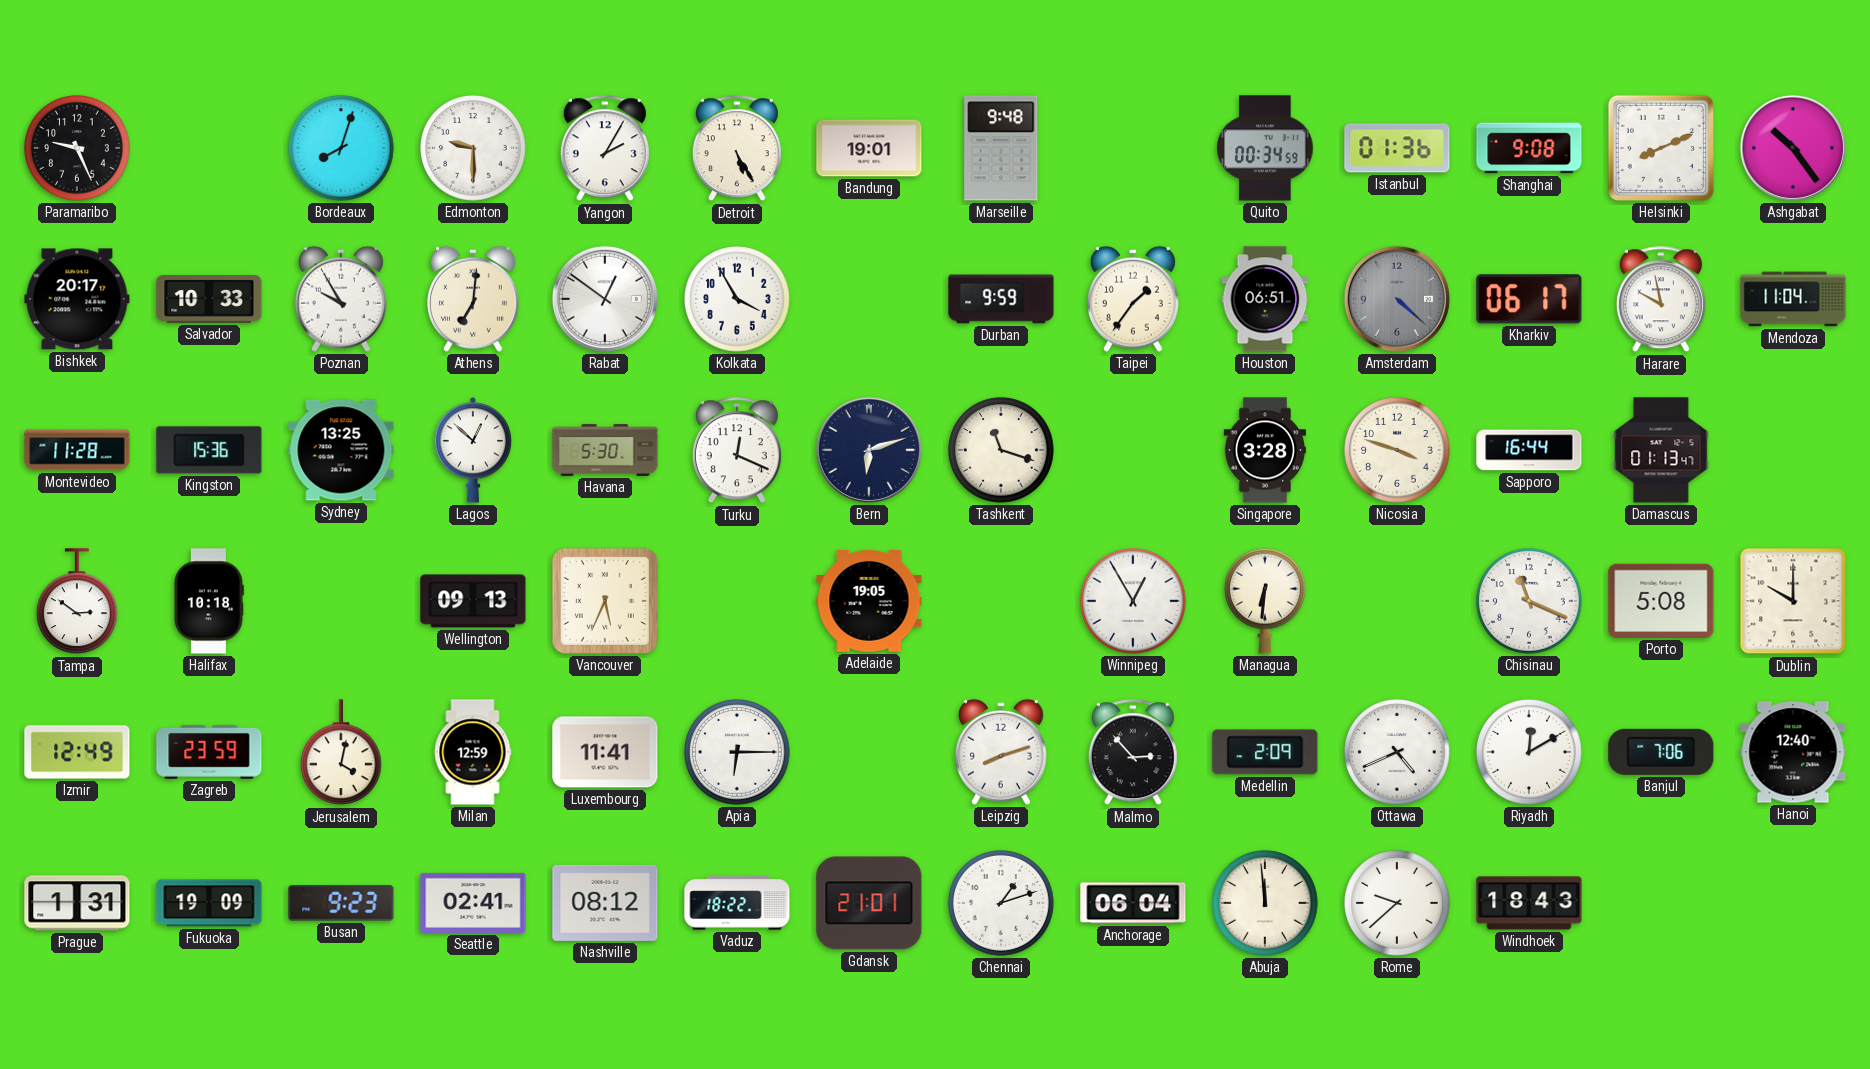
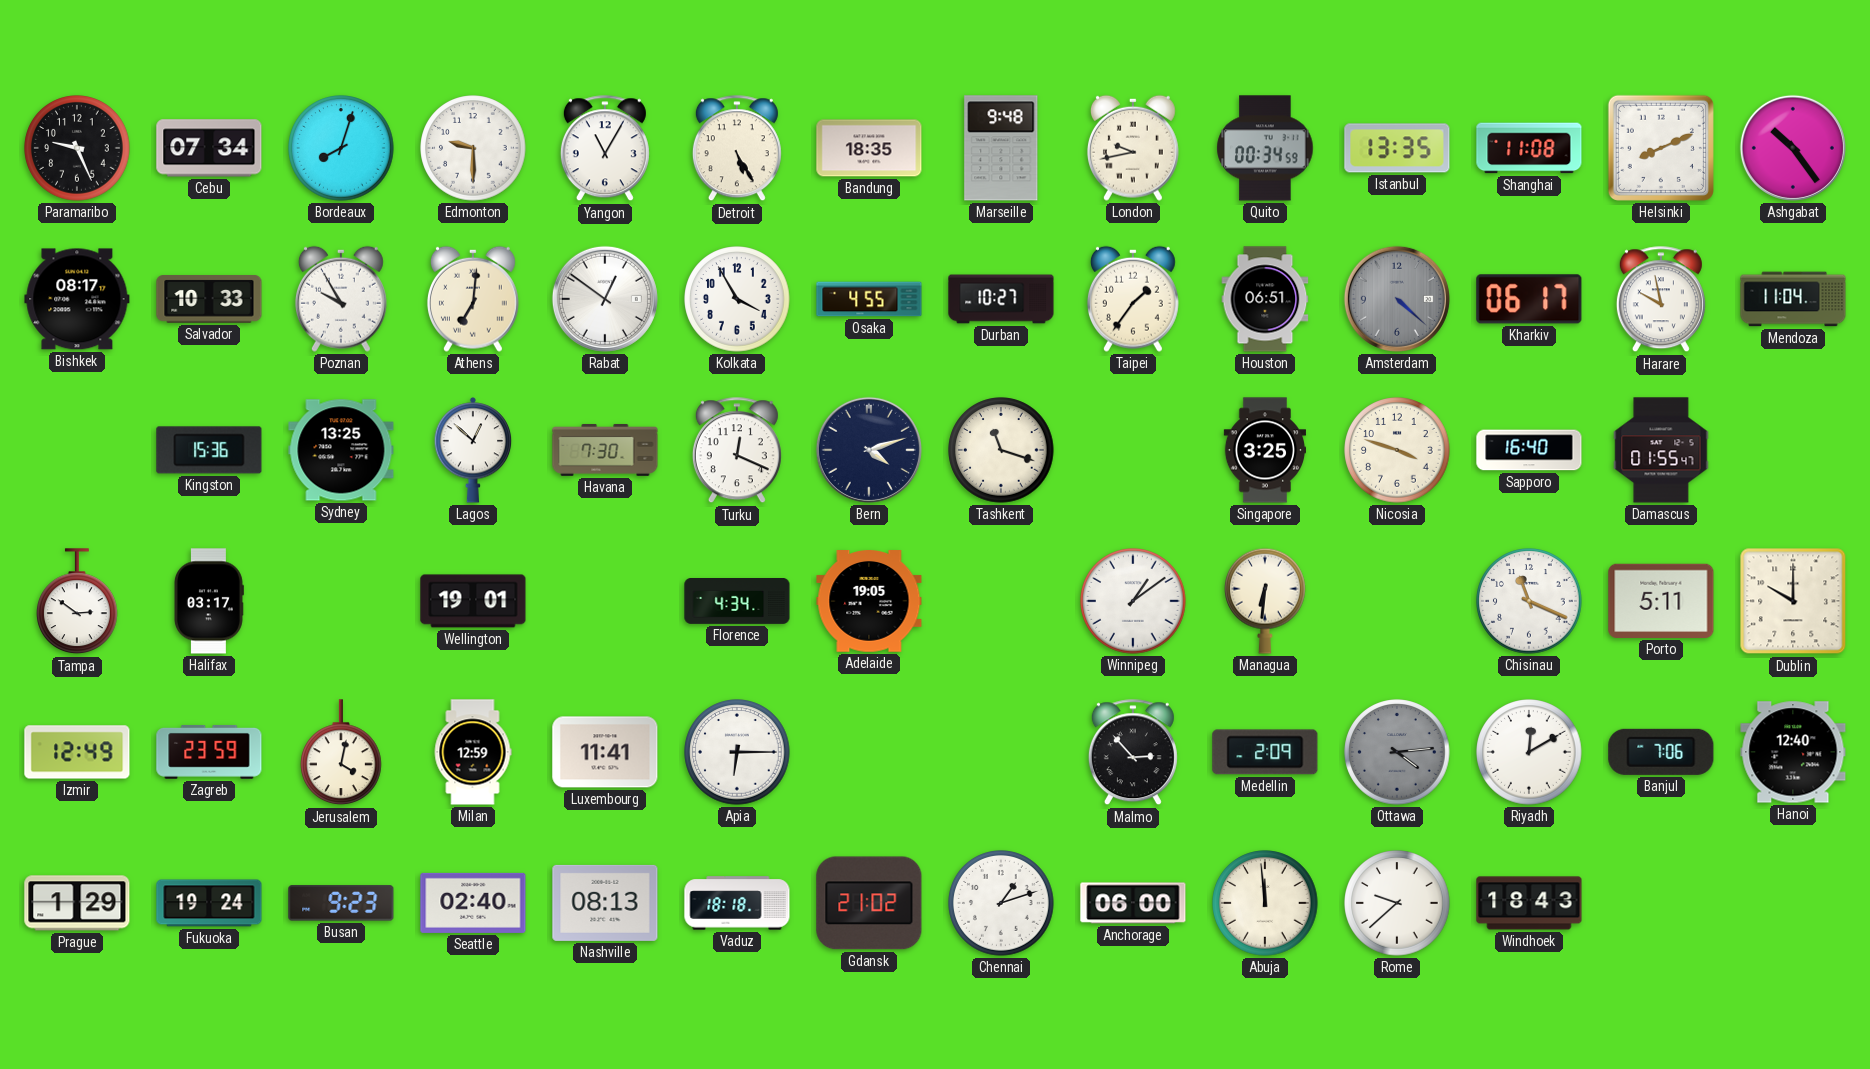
Cebu: none -> 07:34
Yangon: 2:05 -> 11:05
Bandung: 19:01 -> 18:35
London: none -> 9:43
Istanbul: 01:36 -> 13:35
Shanghai: 9:08 -> 11:08
Bishkek: 20:17 -> 08:17
Osaka: none -> 4:55
Durban: 9:59 -> 10:27
Montevideo: 11:28 -> none
Havana: 5:30 -> 7:30
Bern: 6:12 -> 4:12
Singapore: 3:28 -> 3:25
Sapporo: 16:44 -> 16:40
Damascus: 01:13 -> 01:55
Halifax: 10:18 -> 03:17
Wellington: 09:13 -> 19:01
Vancouver: 5:34 -> none
Florence: none -> 4:34
Winnipeg: 12:55 -> 1:09
Porto: 5:08 -> 5:11
Leipzig: 8:12 -> none
Ottawa: 4:41 -> 4:14
Ottawa dial: white -> grey
Prague: 1:31 -> 1:29
Fukuoka: 19:09 -> 19:24
Seattle: 02:41 -> 02:40
Nashville: 08:12 -> 08:13
Vaduz: 18:22 -> 18:18
Gdansk: 21:01 -> 21:02
Anchorage: 06:04 -> 06:00
